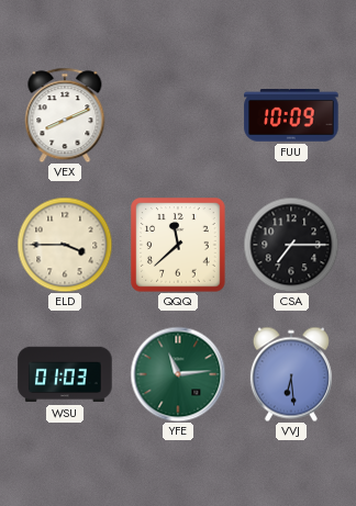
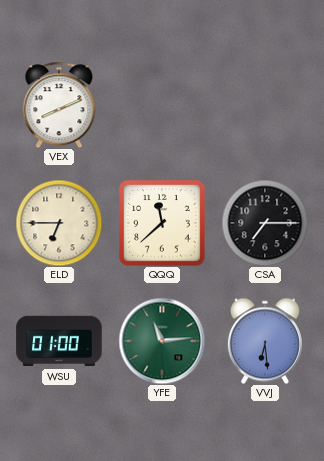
FUU: 10:09 -> none
ELD: 3:45 -> 6:45
WSU: 01:03 -> 01:00
